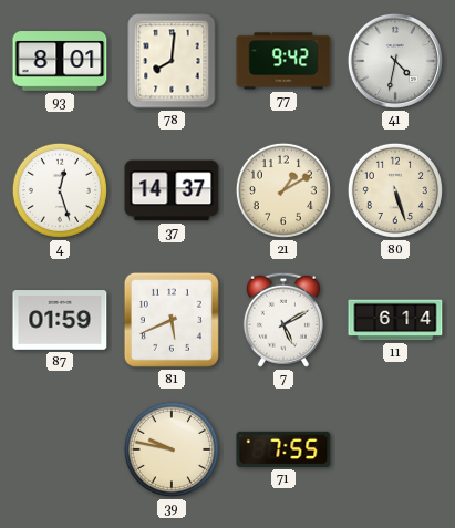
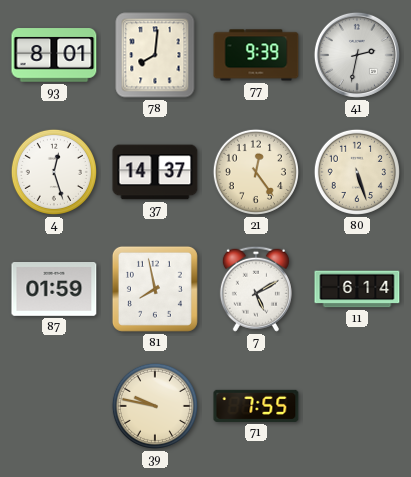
77: 9:42 -> 9:39
41: 4:32 -> 2:32
21: 1:10 -> 12:24
81: 5:41 -> 7:58
